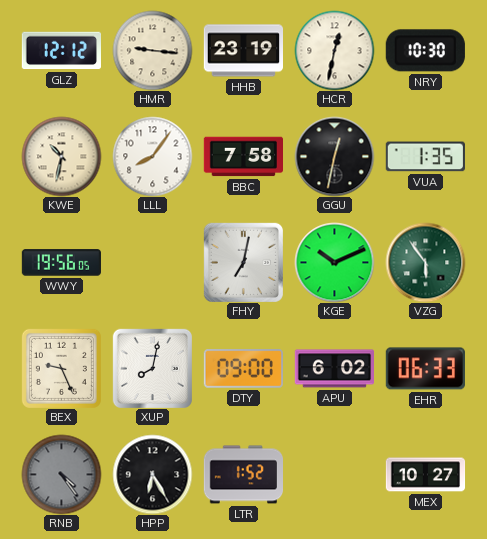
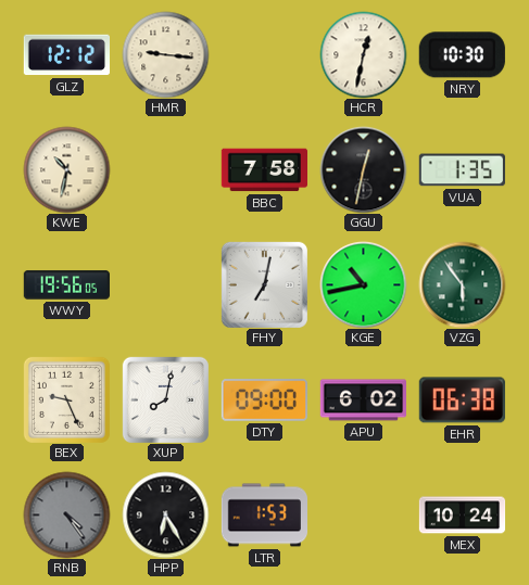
HHB: 23:19 -> none
LLL: 8:06 -> none
KGE: 10:11 -> 10:43
EHR: 06:33 -> 06:38
LTR: 1:52 -> 1:53
MEX: 10:27 -> 10:24
